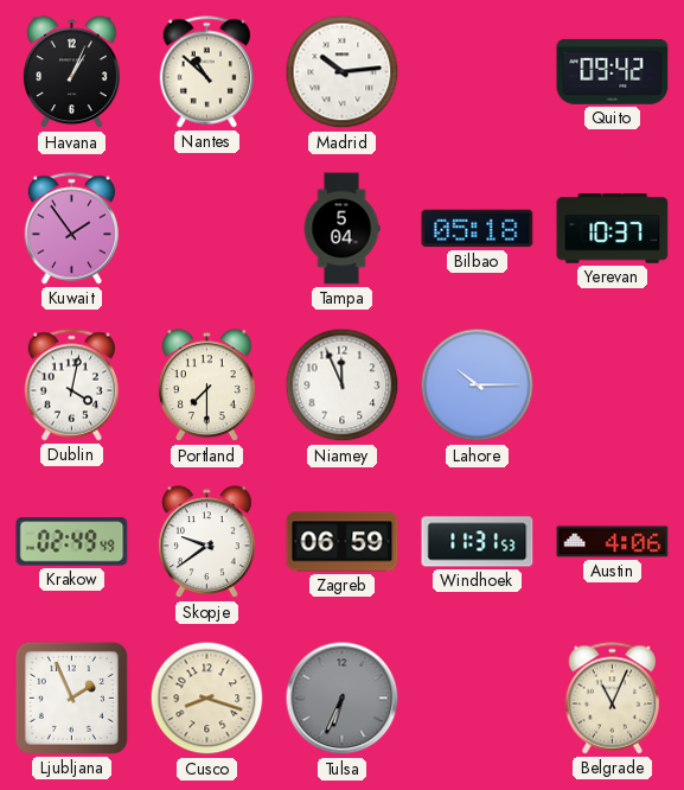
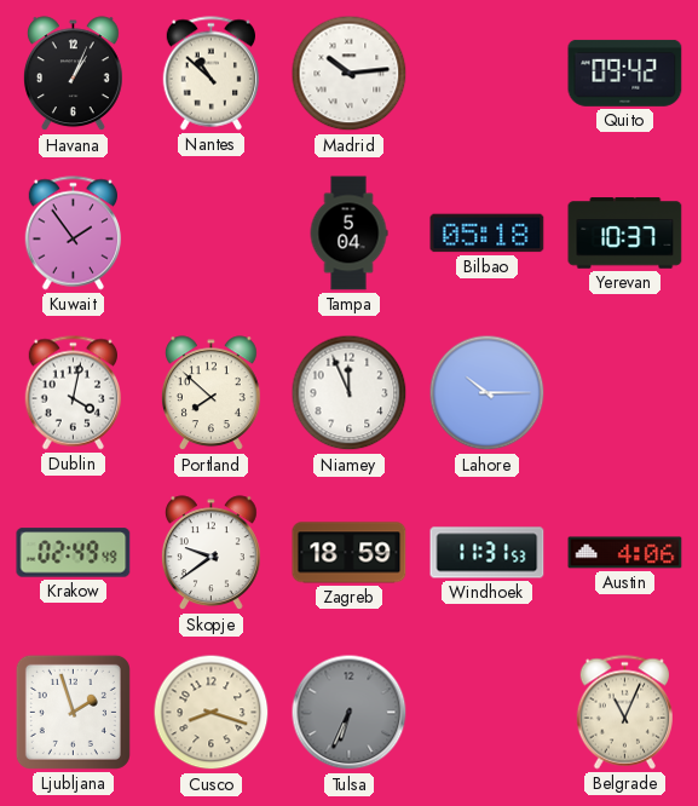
Portland: 7:30 -> 7:52
Zagreb: 06:59 -> 18:59
Ljubljana: 1:56 -> 1:57
